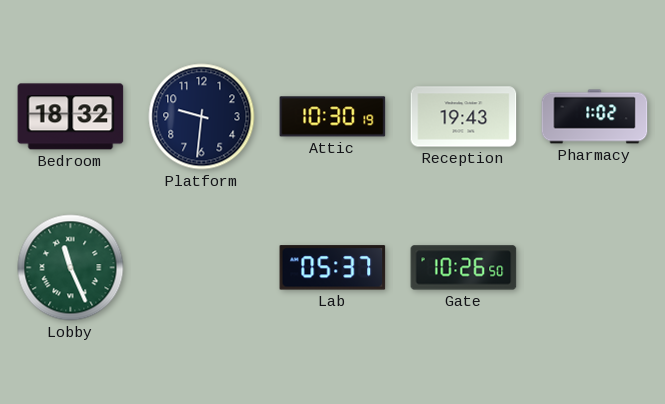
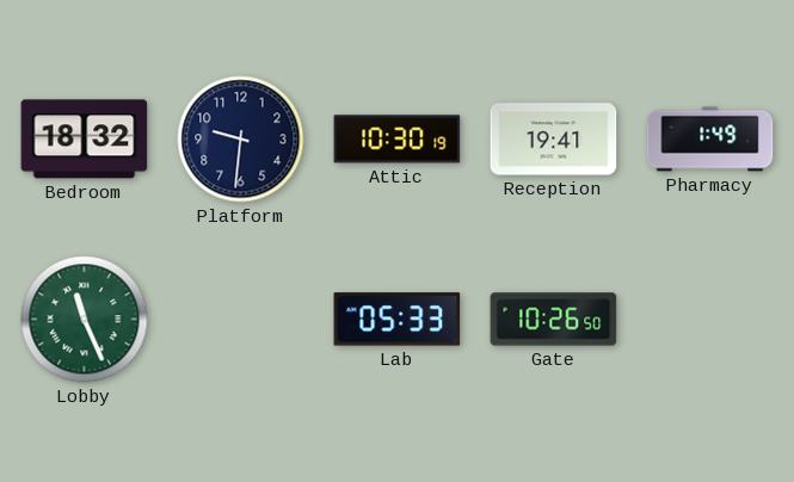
Reception: 19:43 -> 19:41
Pharmacy: 1:02 -> 1:49
Lab: 05:37 -> 05:33
